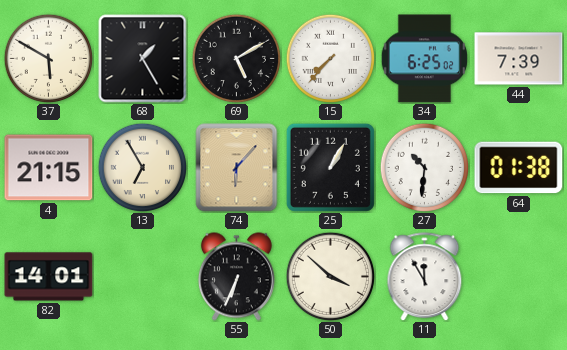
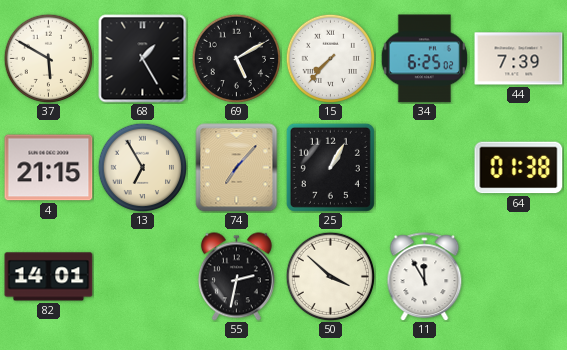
74: 6:07 -> 7:07
27: 10:31 -> none
55: 6:34 -> 2:32
